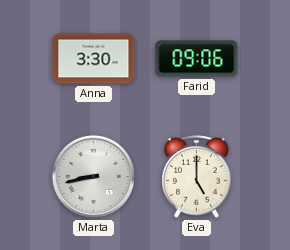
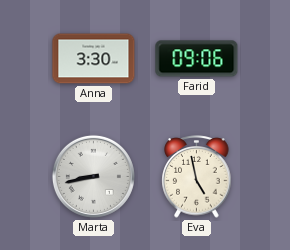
Eva: 5:00 -> 4:58
